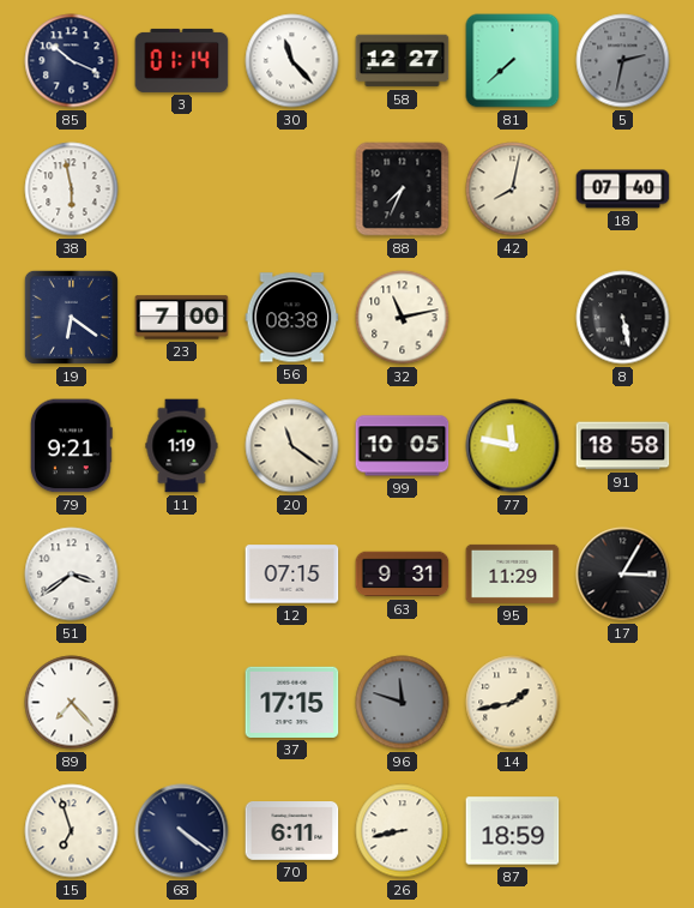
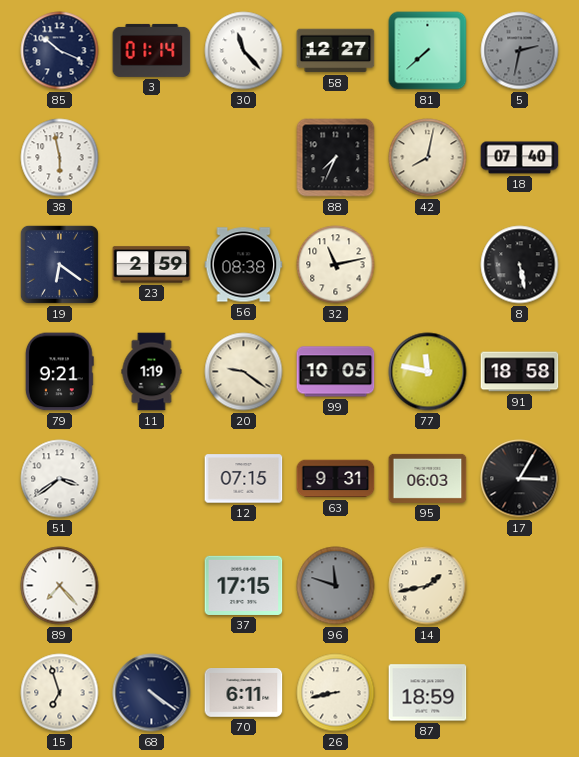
23: 7:00 -> 2:59
20: 11:21 -> 9:21
95: 11:29 -> 06:03
